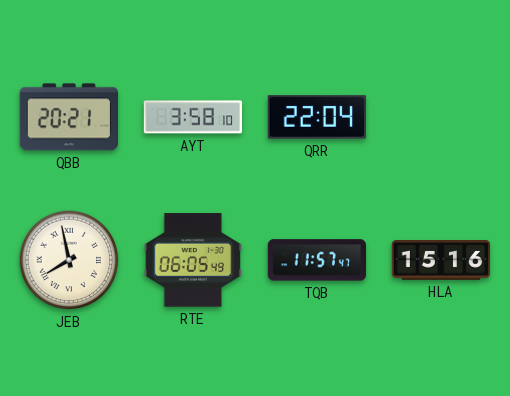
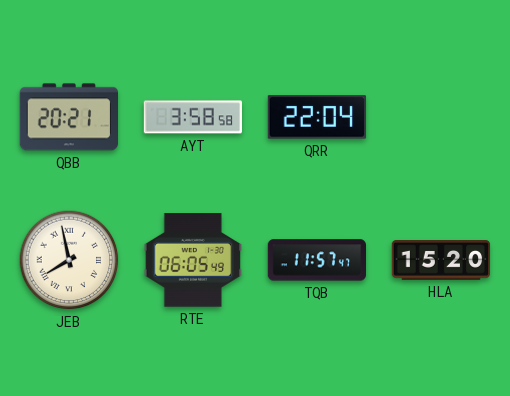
AYT: 3:58:10 -> 3:58:58
HLA: 15:16 -> 15:20
